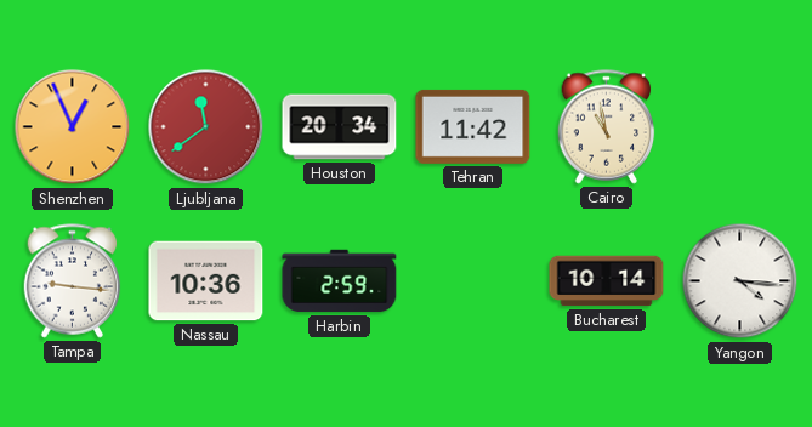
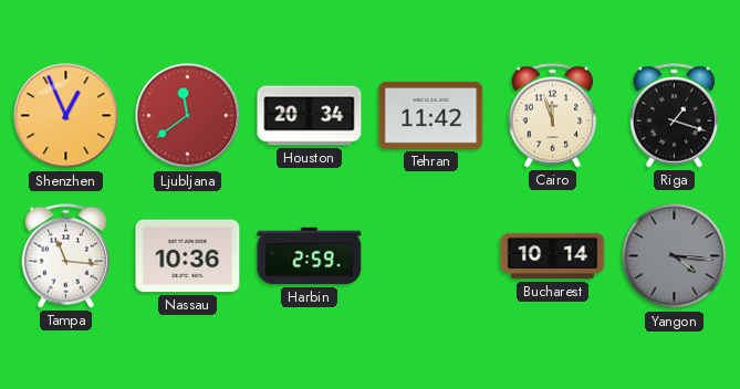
Cairo: 10:58 -> 11:57
Riga: none -> 1:18
Tampa: 9:16 -> 11:16
Yangon dial: white -> grey
